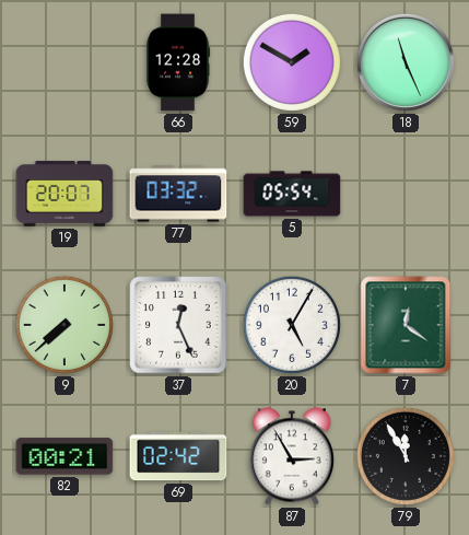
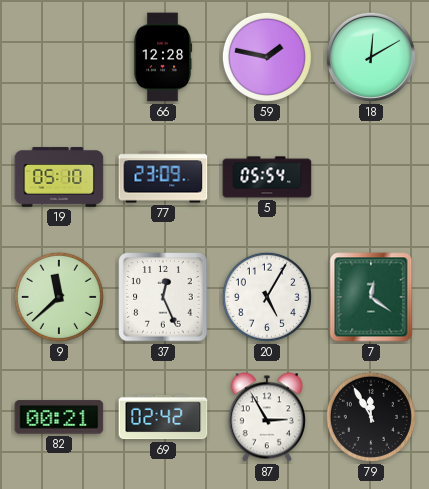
59: 1:50 -> 1:47
18: 11:26 -> 12:10
19: 20:07 -> 05:10
77: 03:32 -> 23:09
9: 7:38 -> 11:38
